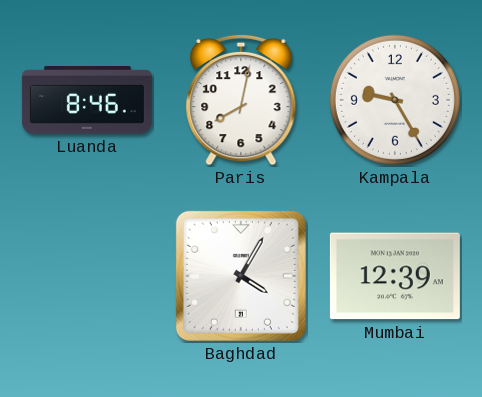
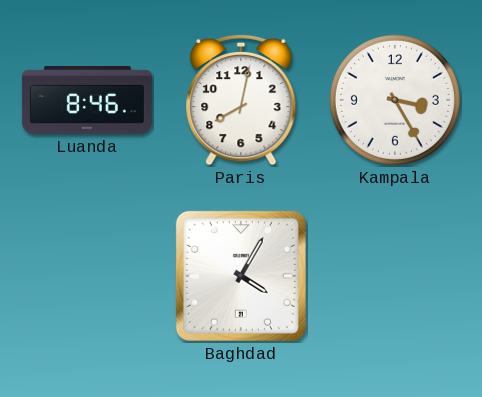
Kampala: 9:25 -> 3:25
Mumbai: 12:39 -> none
